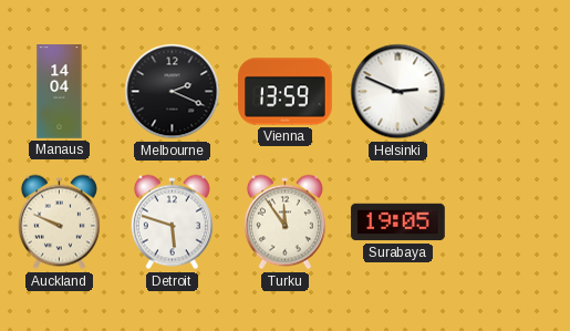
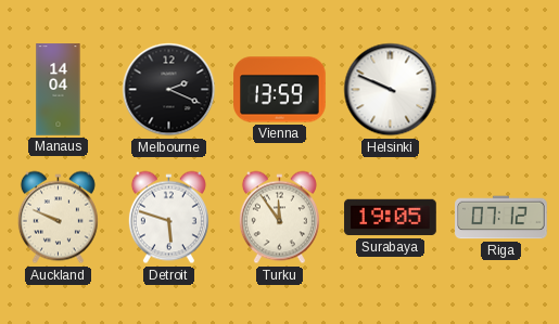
Helsinki: 2:49 -> 9:49
Riga: none -> 07:12
